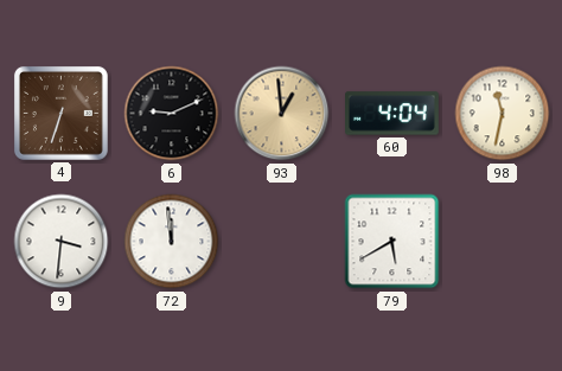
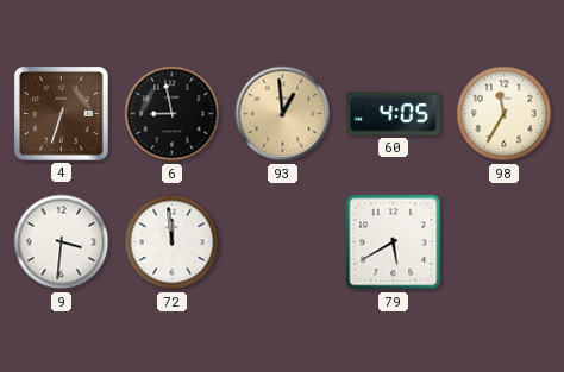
6: 9:11 -> 8:58
60: 4:04 -> 4:05
98: 11:32 -> 11:35
